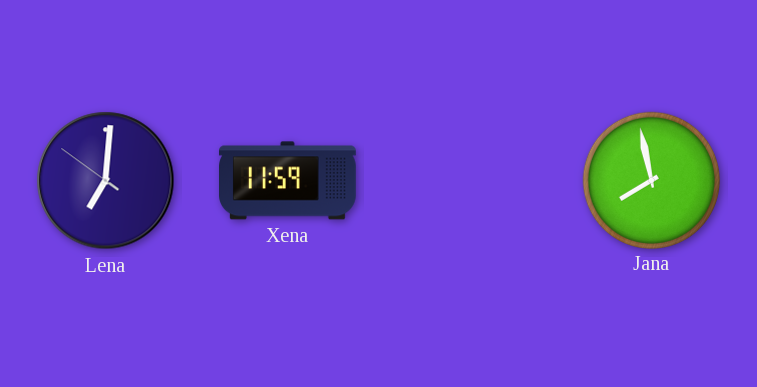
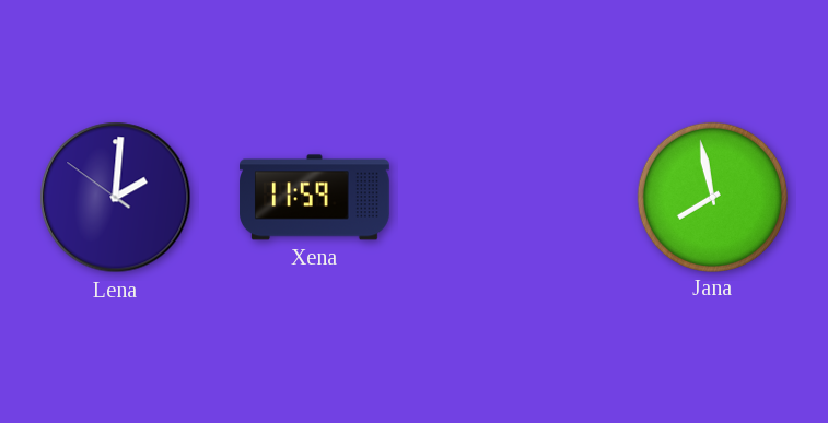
Lena: 7:00 -> 2:00
